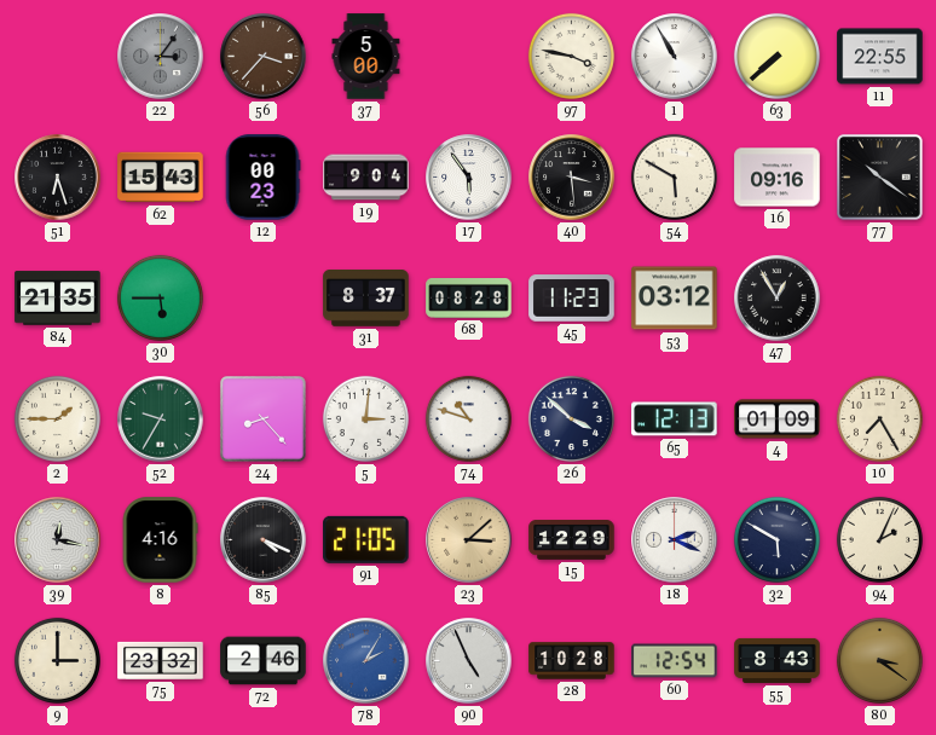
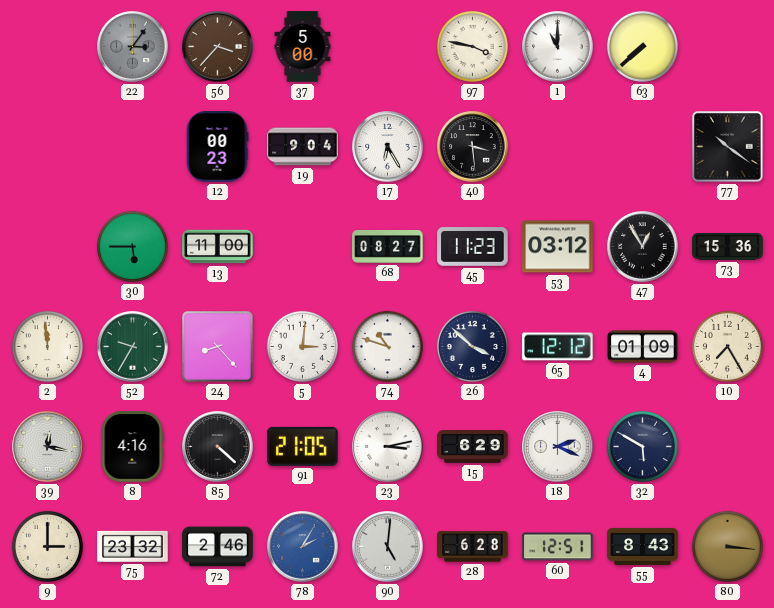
1: 10:55 -> 11:00
11: 22:55 -> none
51: 6:27 -> none
62: 15:43 -> none
17: 5:54 -> 6:25
54: 5:50 -> none
16: 09:16 -> none
84: 21:35 -> none
13: none -> 11:00
31: 8:37 -> none
68: 08:28 -> 08:27
73: none -> 15:36
2: 1:45 -> 11:59
65: 12:13 -> 12:12
85: 4:19 -> 4:22
23: 3:08 -> 3:13
23 dial: champagne -> white
15: 12:29 -> 6:29
94: 2:04 -> none
90: 4:56 -> 5:01
28: 10:28 -> 6:28
60: 12:54 -> 12:51
80: 3:21 -> 3:16
